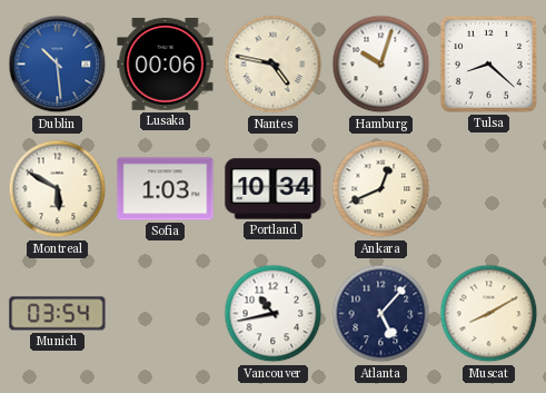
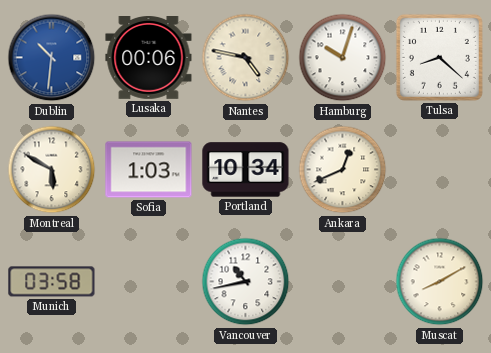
Dublin: 10:29 -> 10:31
Munich: 03:54 -> 03:58
Atlanta: 5:07 -> none
